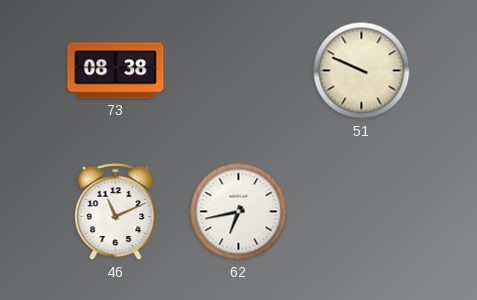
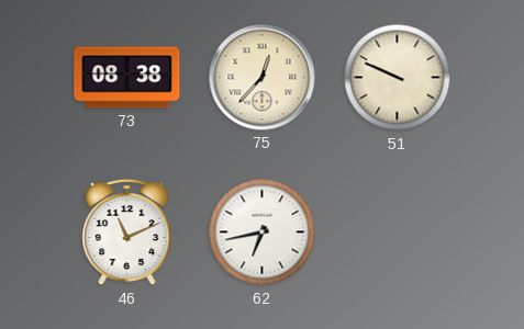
75: none -> 12:37
